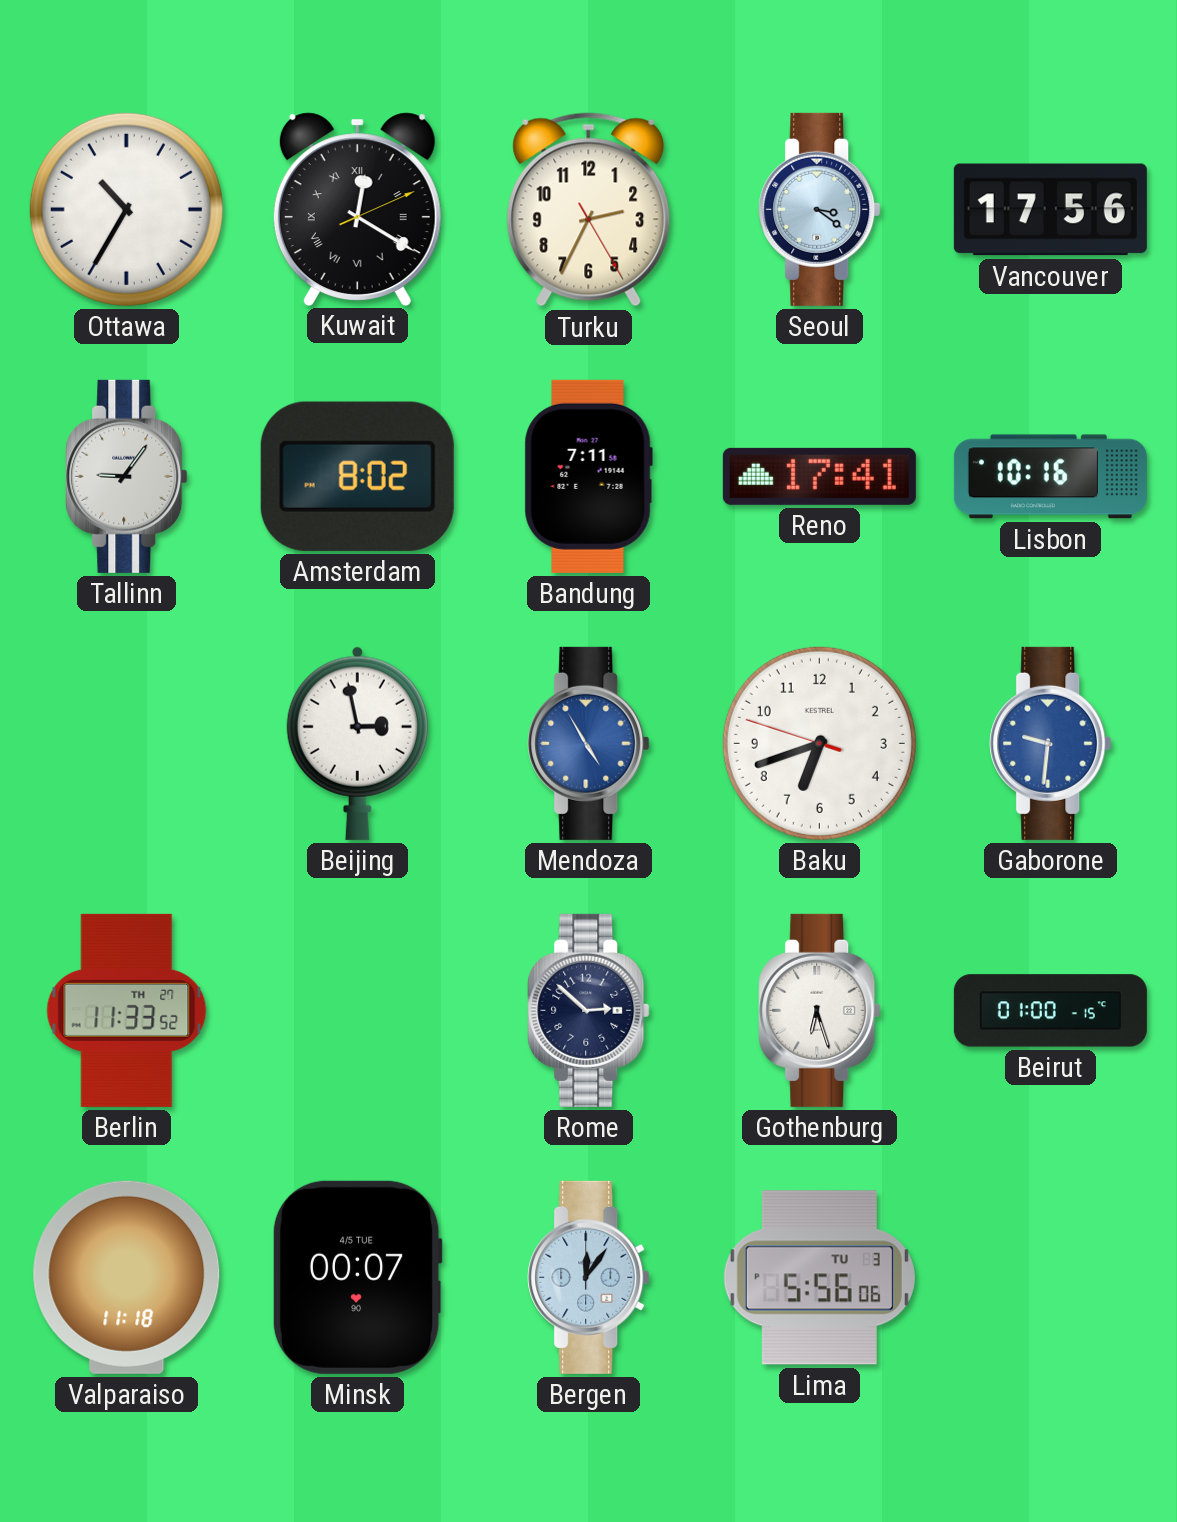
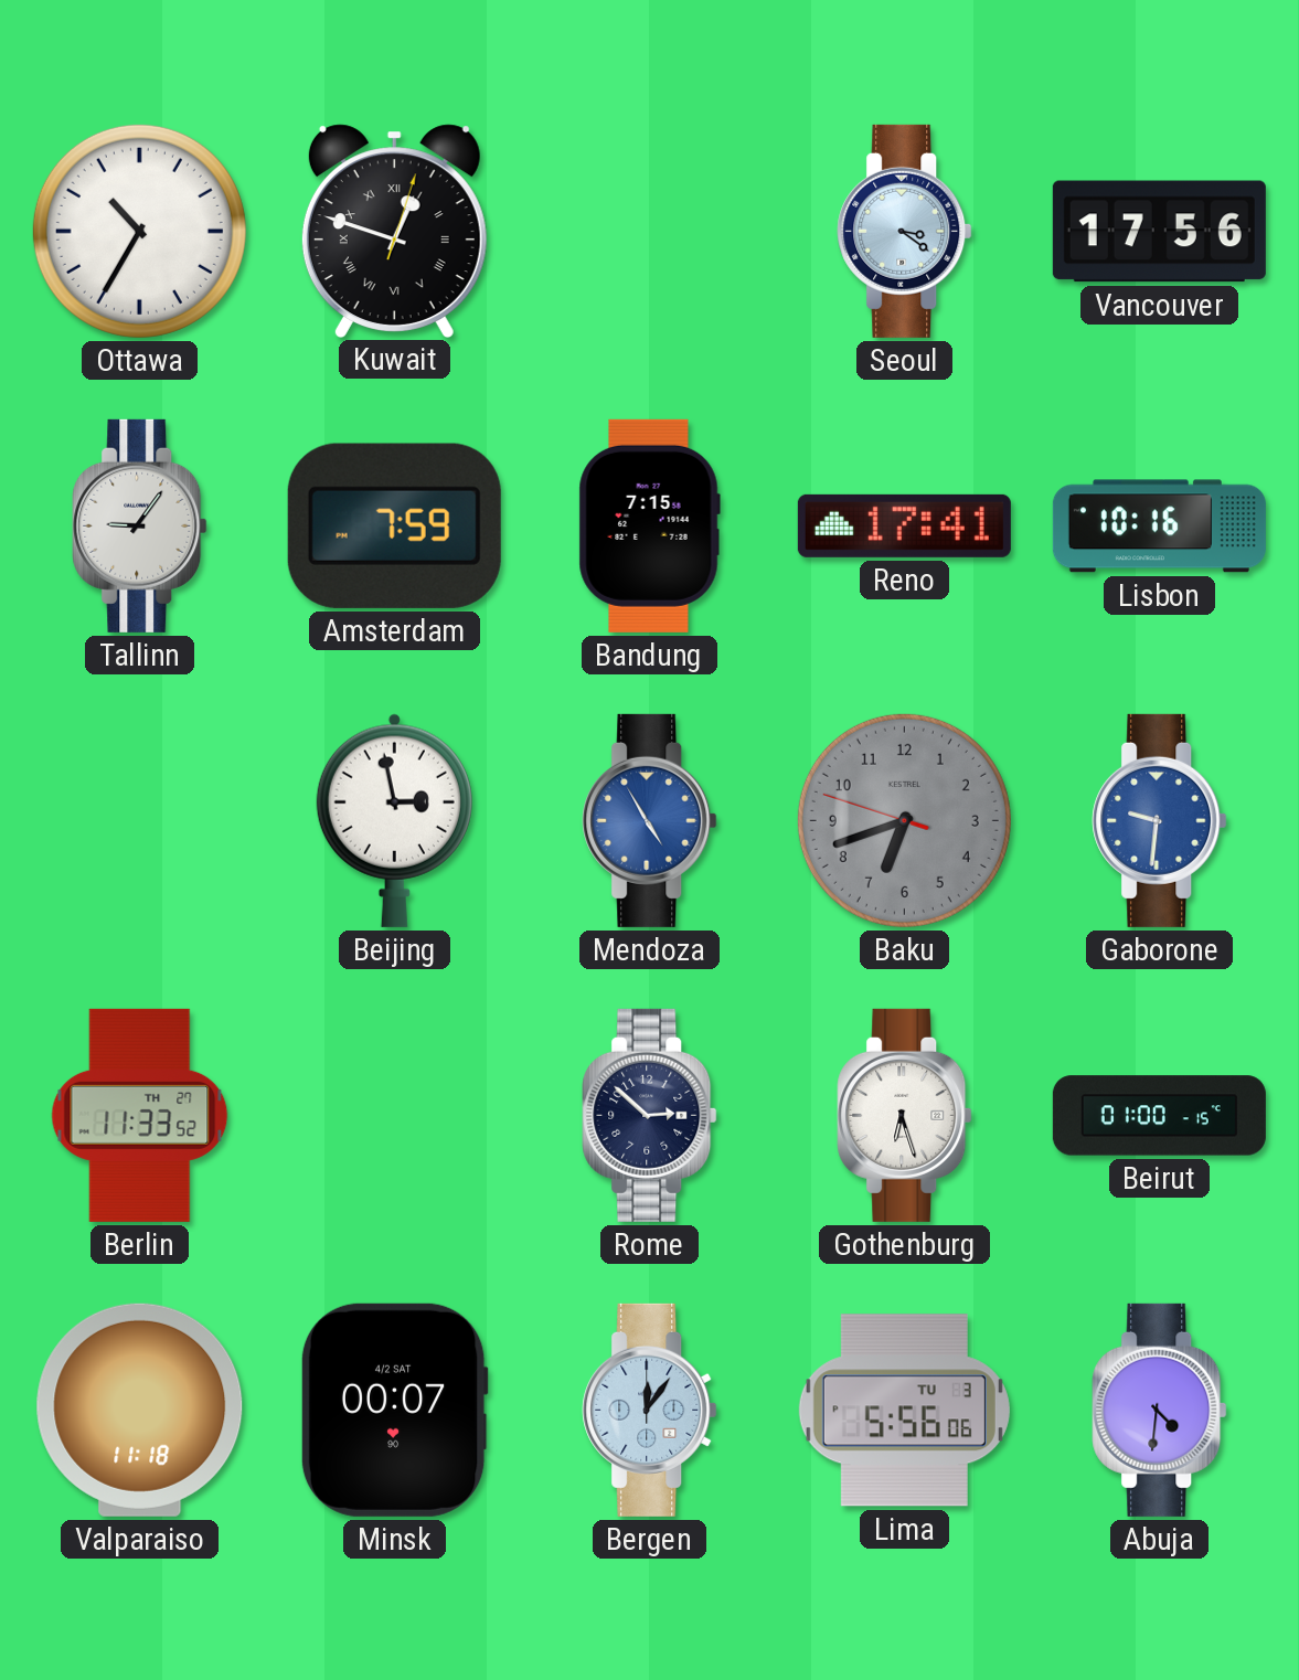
Kuwait: 12:20 -> 12:48
Turku: 2:34 -> none
Amsterdam: 8:02 -> 7:59
Bandung: 7:11 -> 7:15
Baku dial: white -> grey
Minsk date: 4/5 TUE -> 4/2 SAT
Abuja: none -> 4:31
